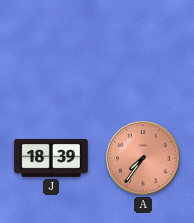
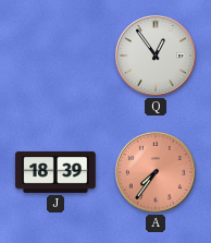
Q: none -> 12:54
